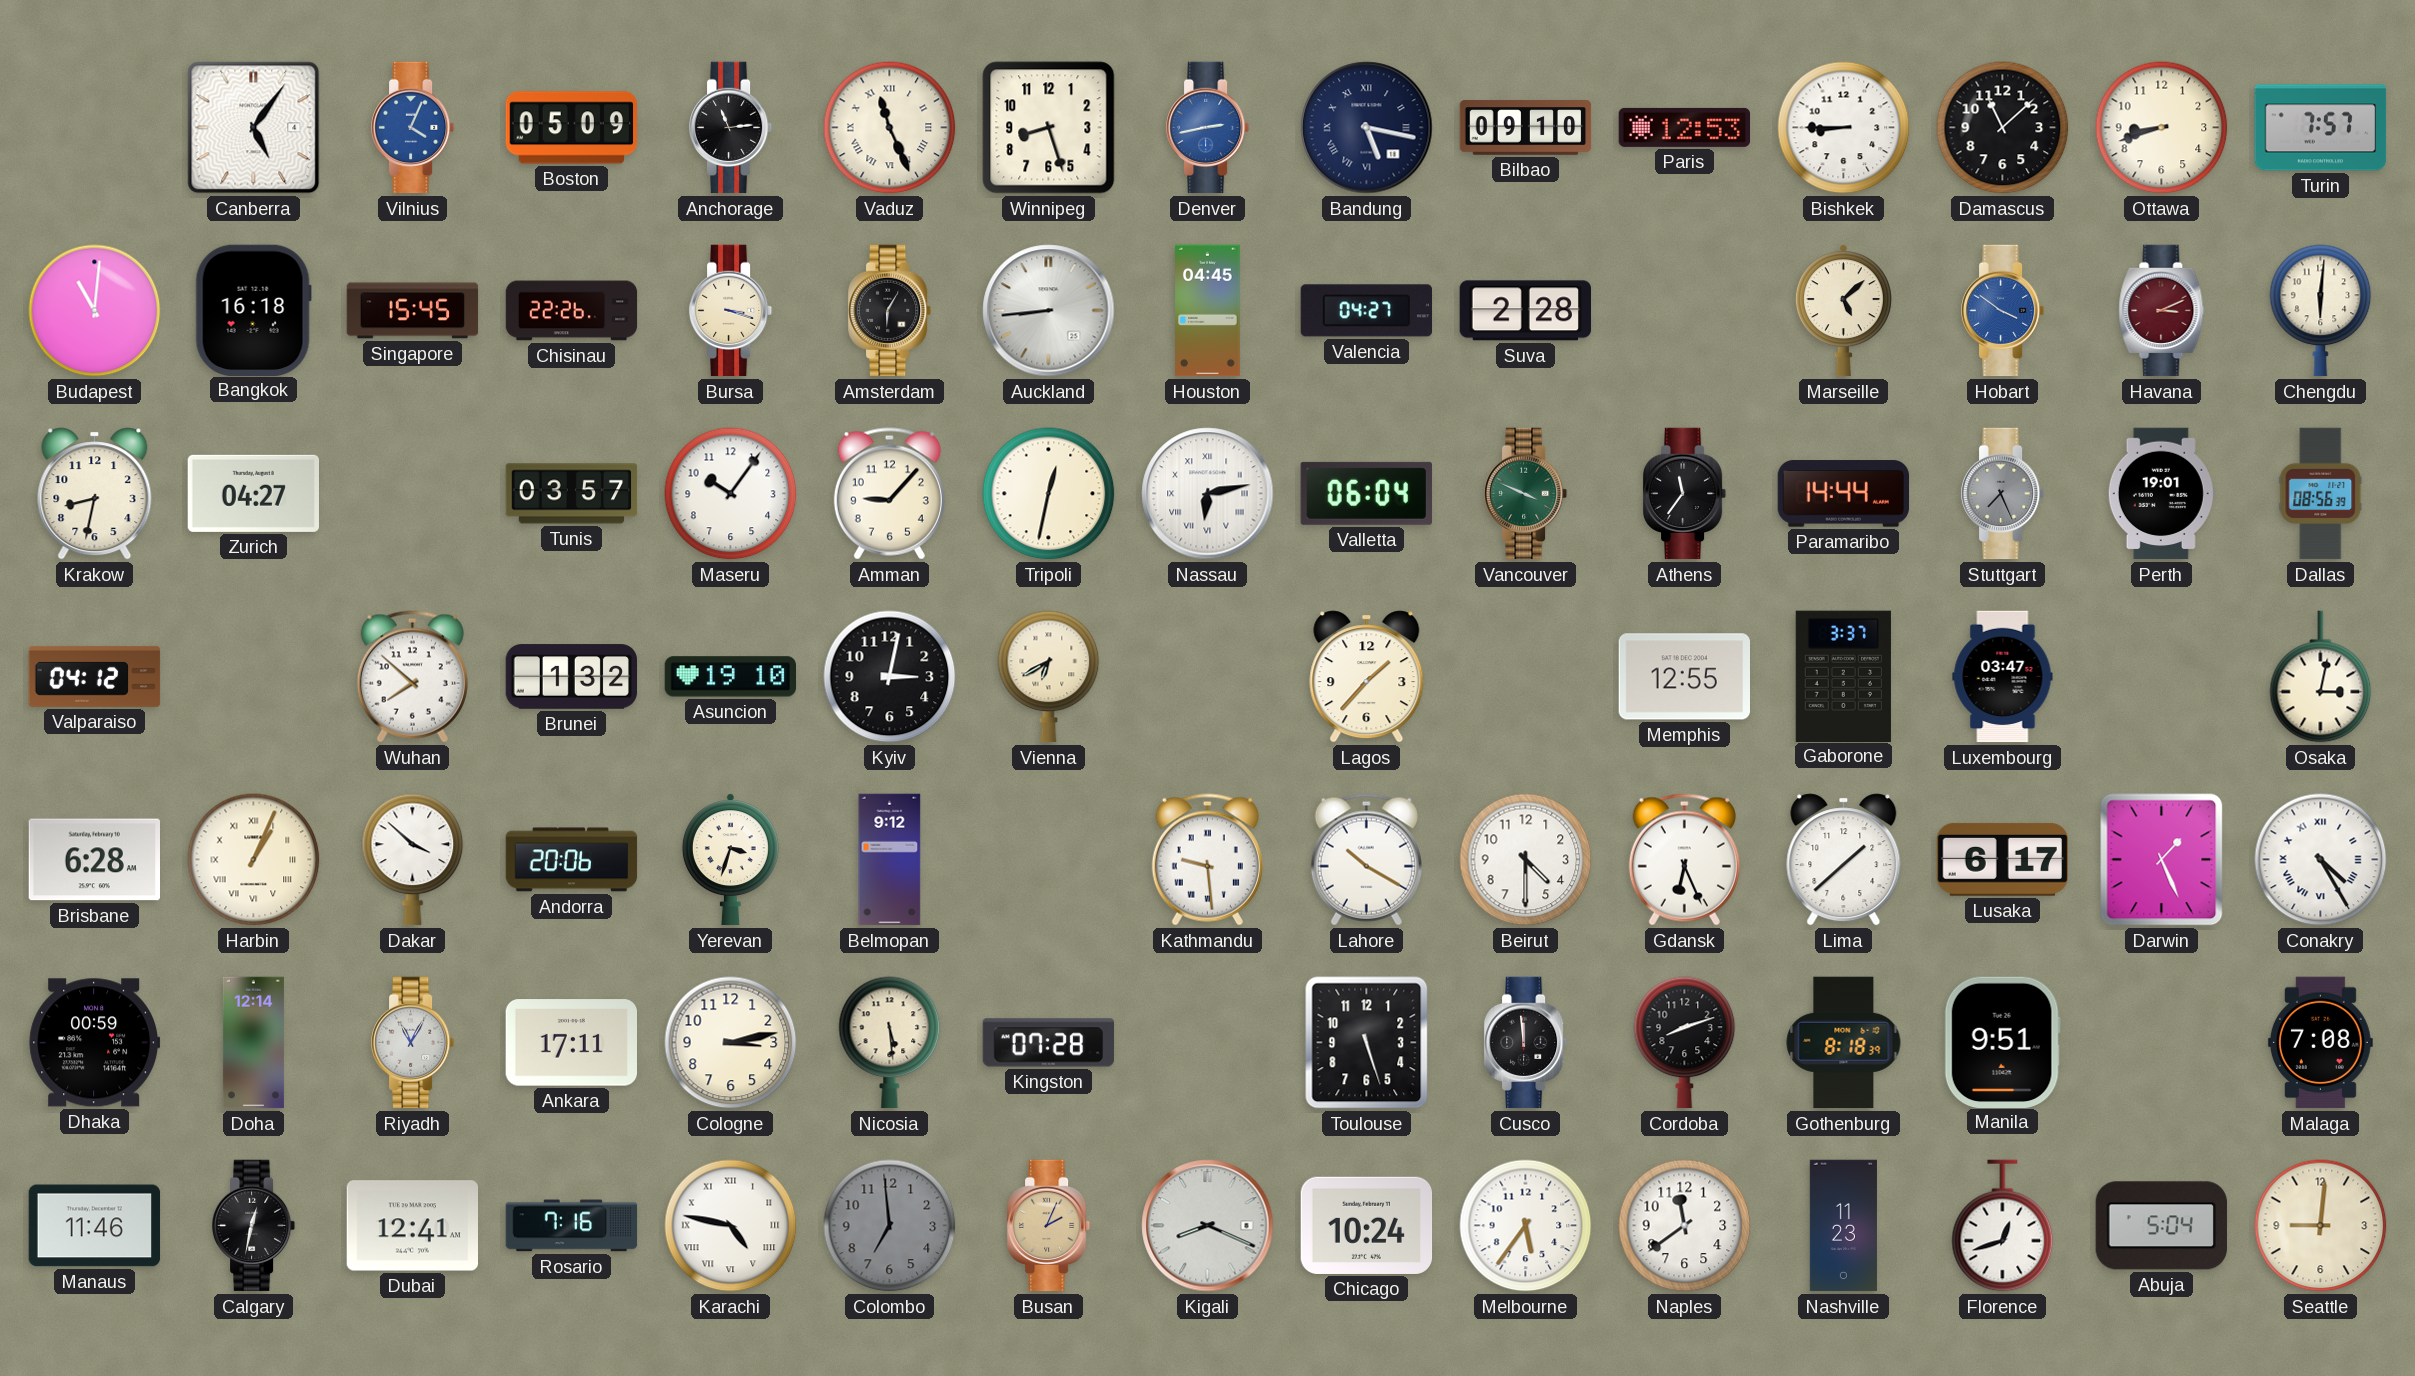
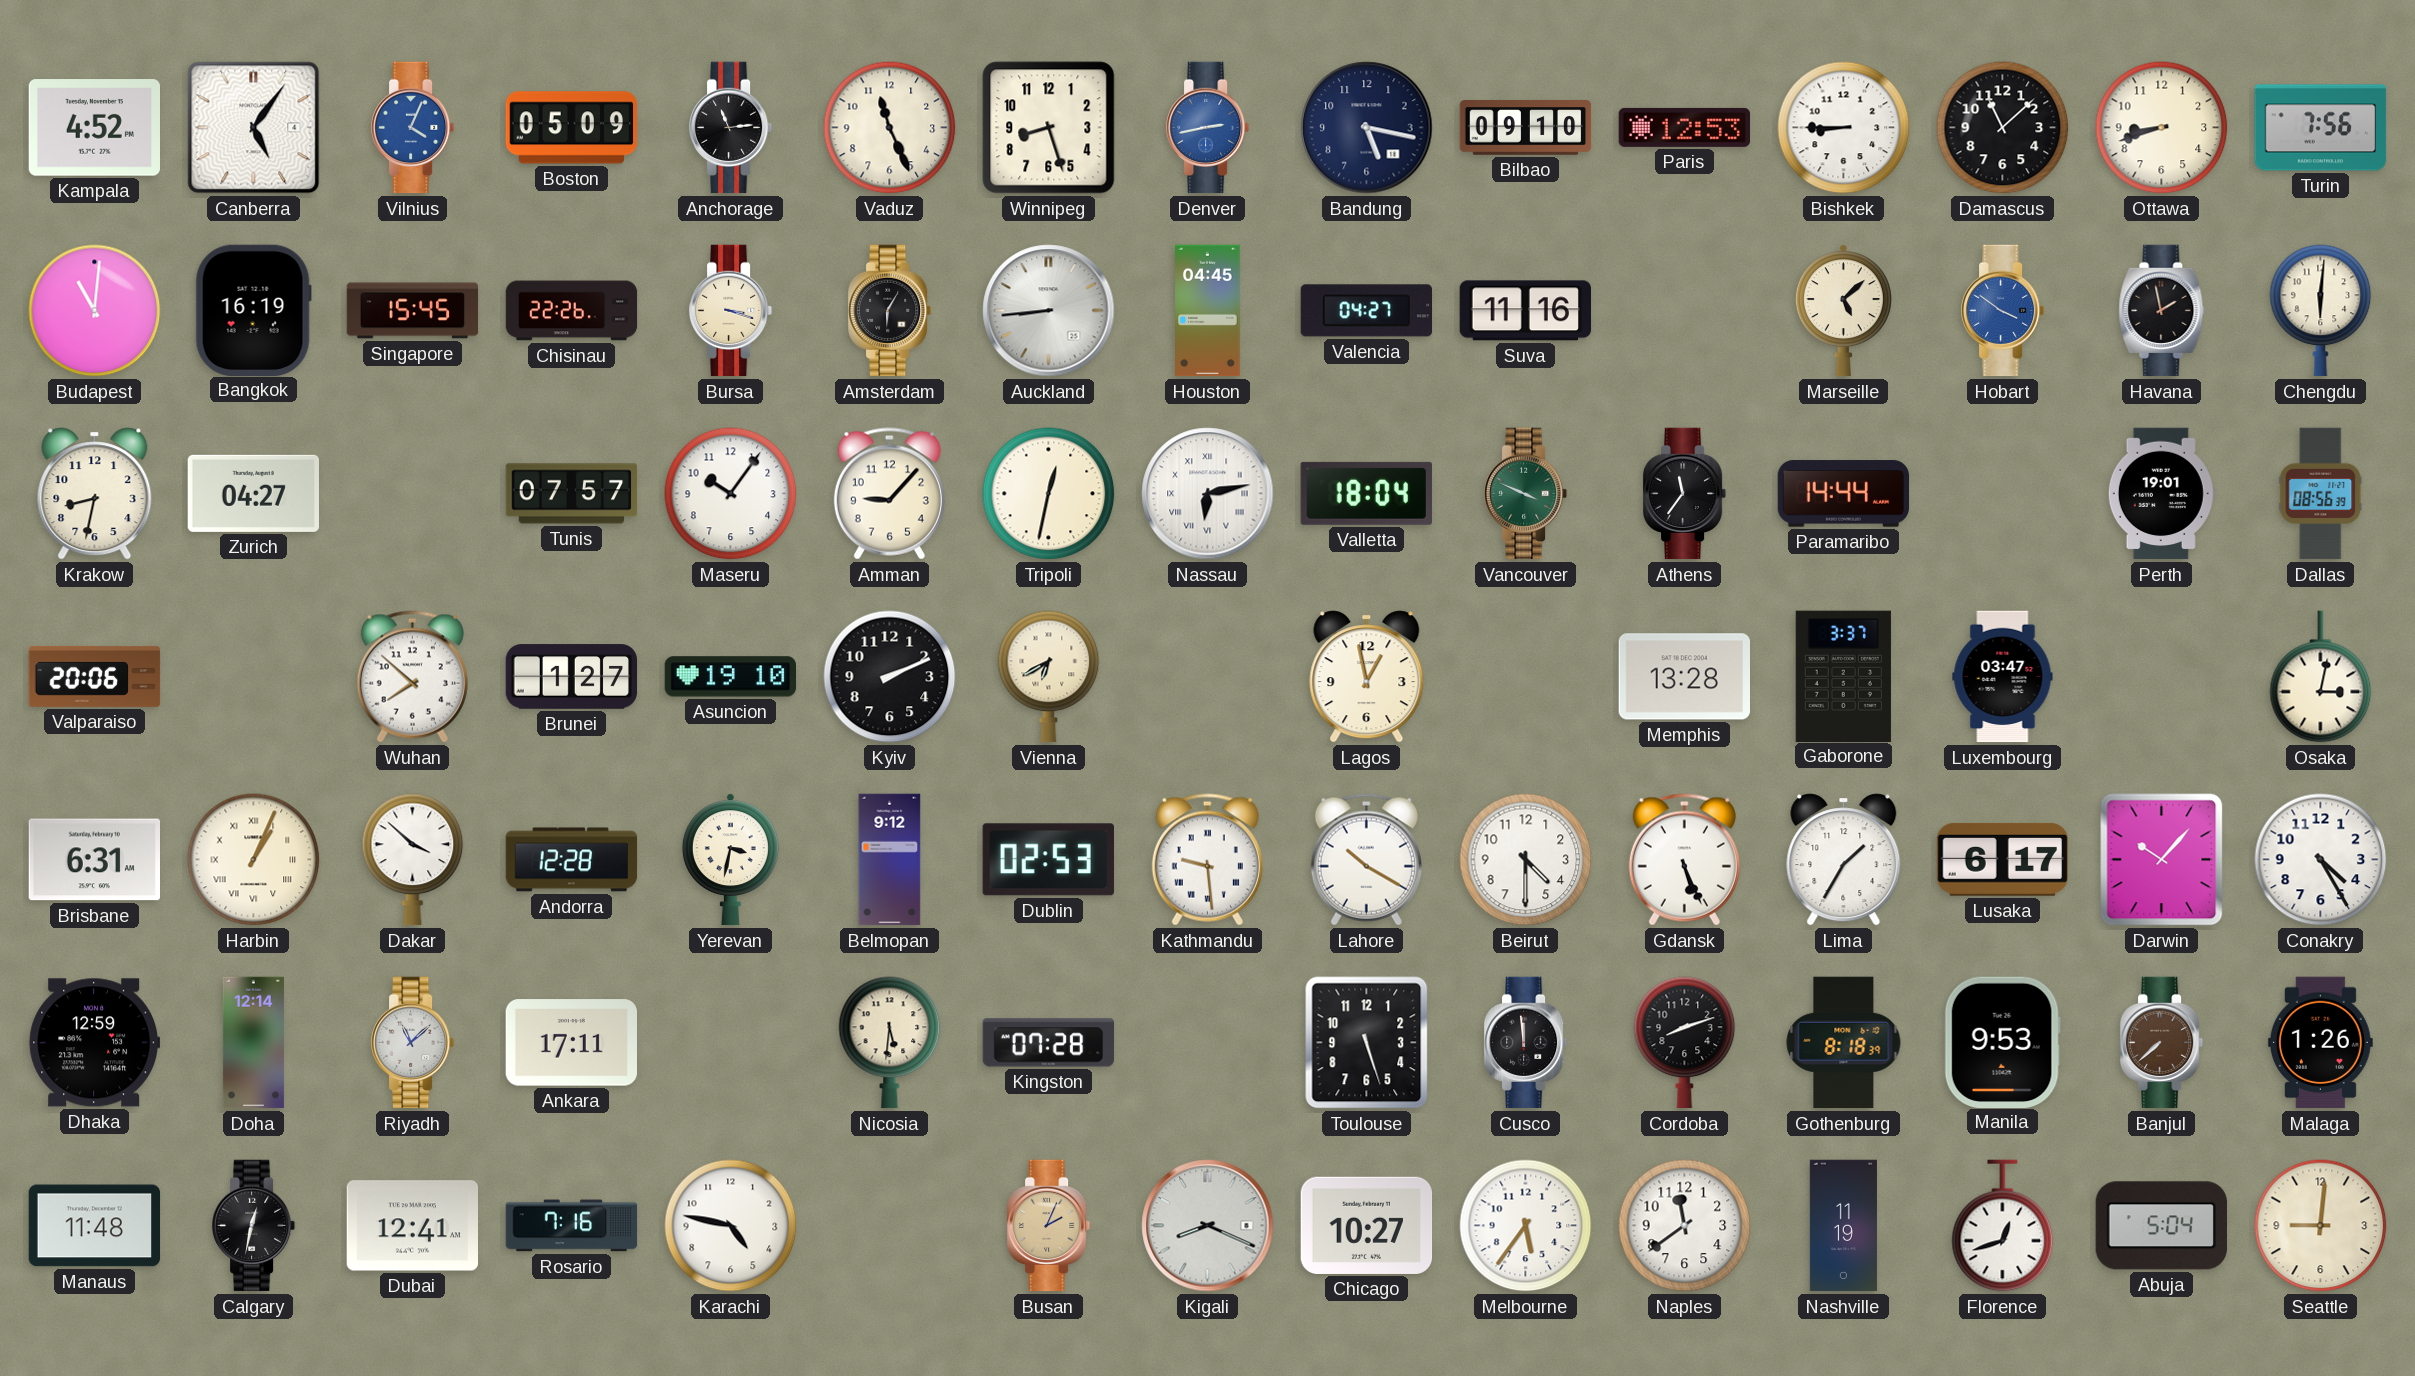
Kampala: none -> 4:52
Vaduz numerals: Roman -> Arabic
Bandung numerals: Roman -> Arabic
Turin: 7:57 -> 7:56
Bangkok: 16:18 -> 16:19
Suva: 2:28 -> 11:16
Havana: 3:11 -> 1:58
Havana dial: burgundy -> black
Tunis: 03:57 -> 07:57
Valletta: 06:04 -> 18:04
Stuttgart: 7:26 -> none
Valparaiso: 04:12 -> 20:06
Brunei: 1:32 -> 1:27
Kyiv: 3:02 -> 2:11
Lagos: 1:37 -> 12:58
Memphis: 12:55 -> 13:28
Brisbane: 6:28 -> 6:31
Andorra: 20:06 -> 12:28
Yerevan: 3:33 -> 3:32
Dublin: none -> 02:53
Gdansk: 6:26 -> 5:26
Lima: 1:38 -> 1:35
Darwin: 1:26 -> 10:07
Conakry numerals: Roman -> Arabic
Dhaka: 00:59 -> 12:59
Riyadh: 11:05 -> 11:08
Cologne: 3:13 -> none
Nicosia: 5:29 -> 5:31
Manila: 9:51 -> 9:53
Banjul: none -> 7:38
Malaga: 7:08 -> 1:26
Manaus: 11:46 -> 11:48
Karachi numerals: Roman -> Arabic
Colombo: 6:59 -> none
Chicago: 10:24 -> 10:27
Nashville: 11:23 -> 11:19
